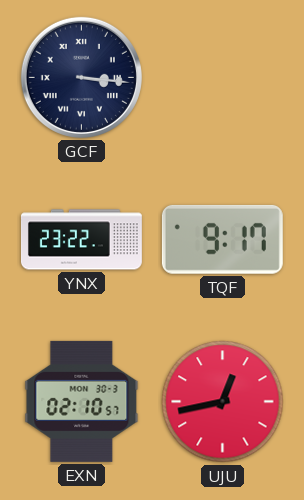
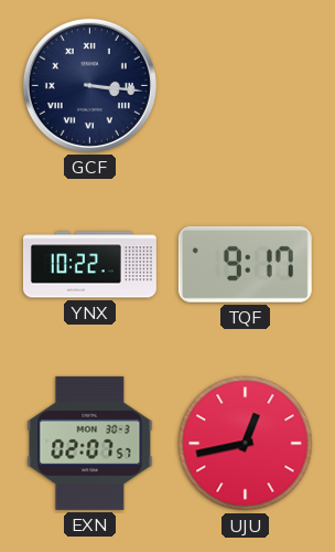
YNX: 23:22 -> 10:22
EXN: 02:10 -> 02:07
